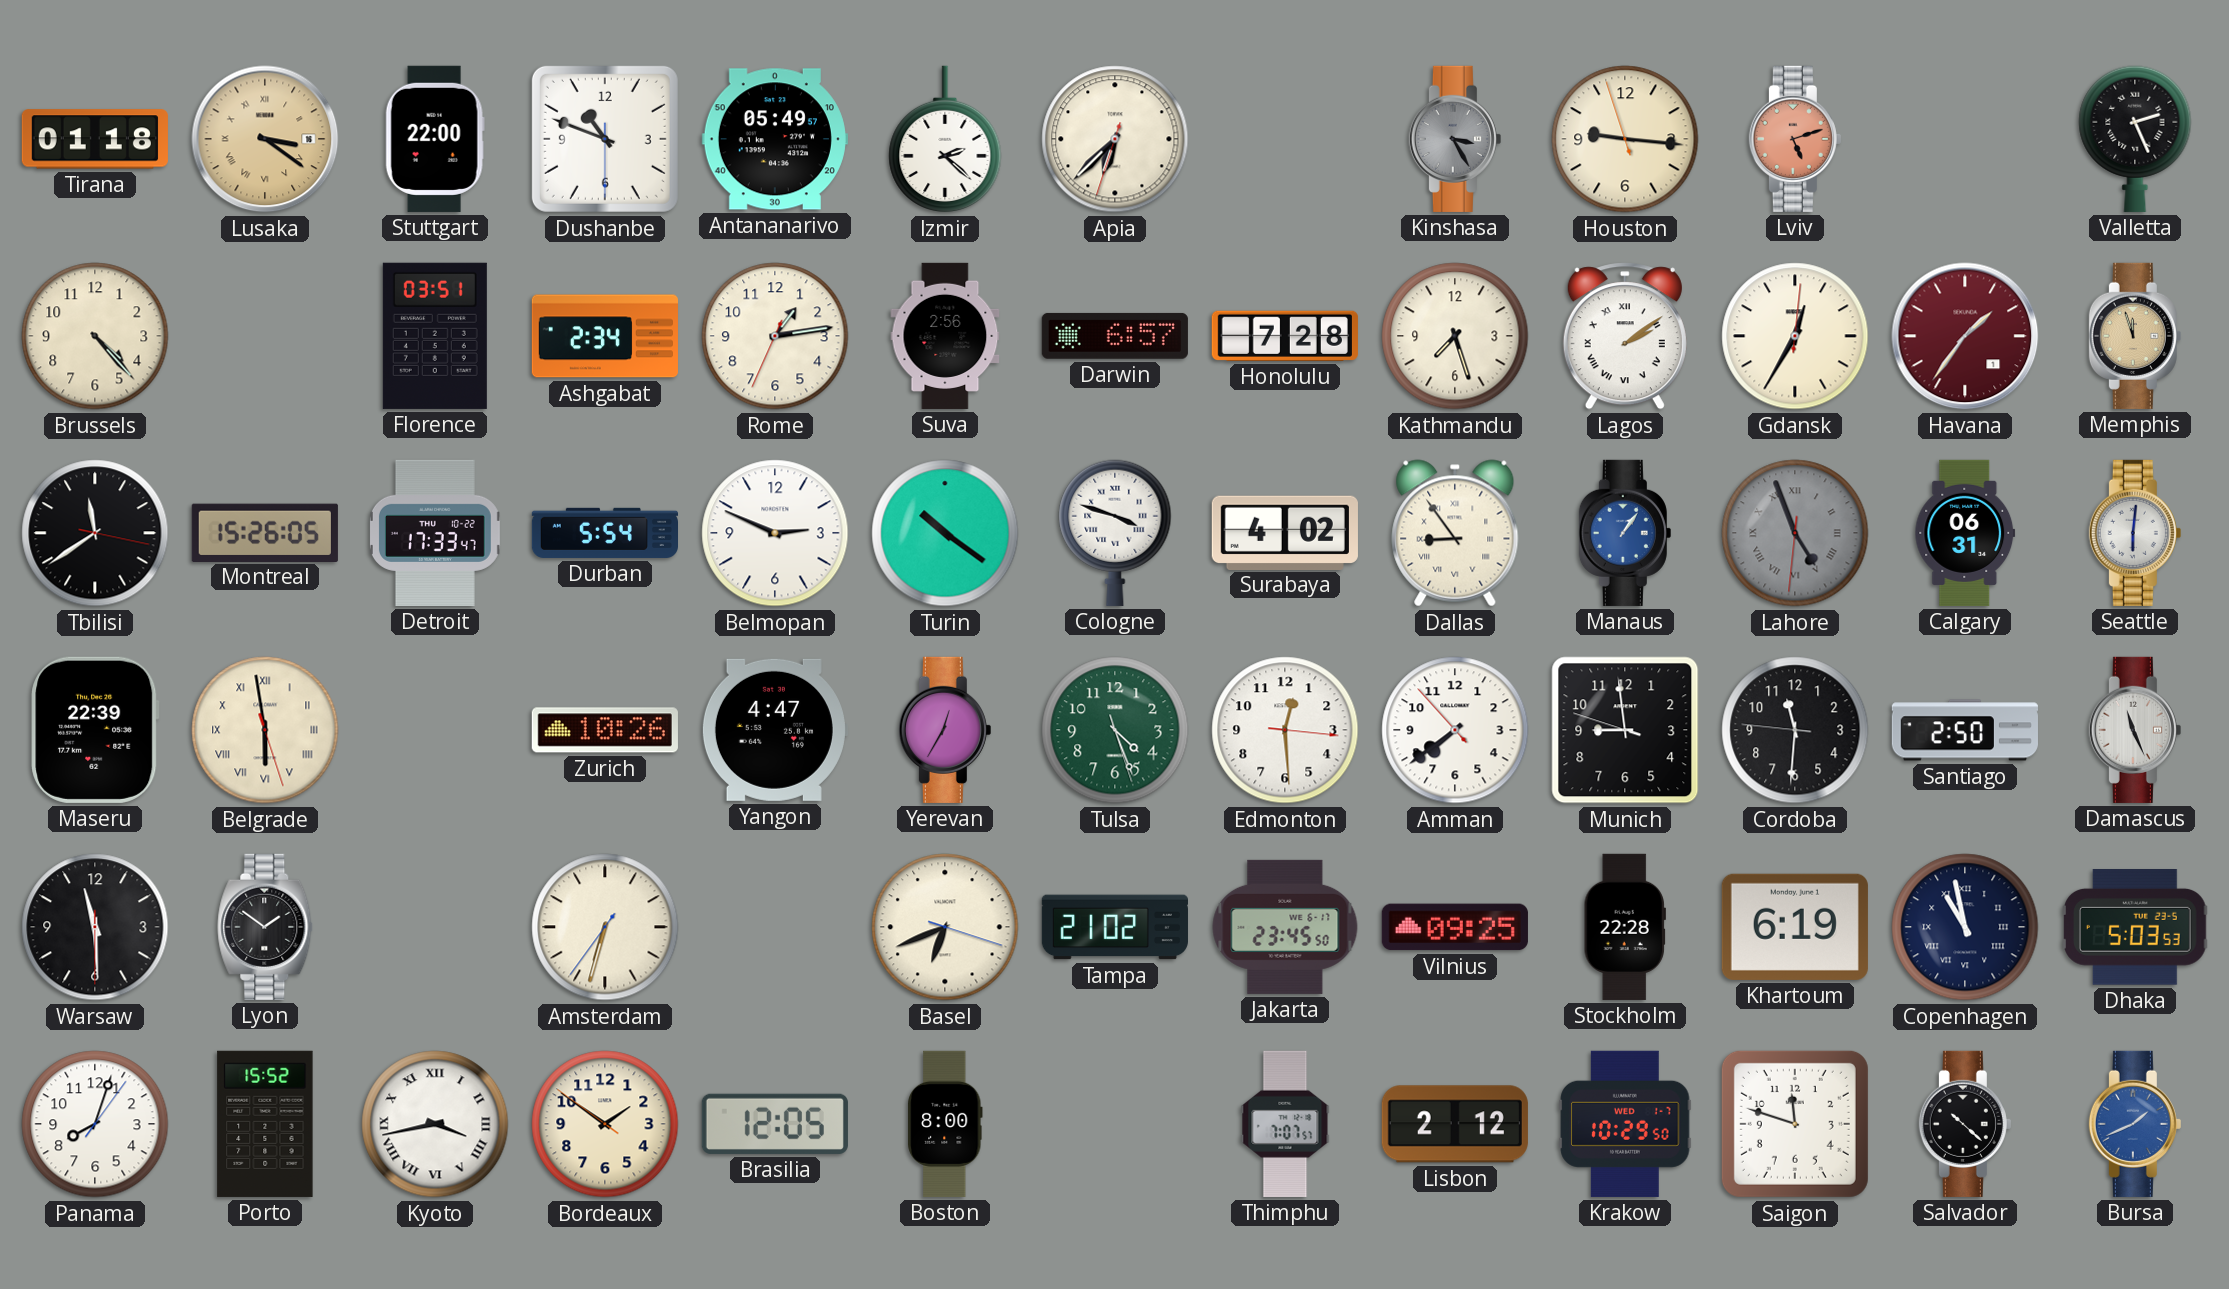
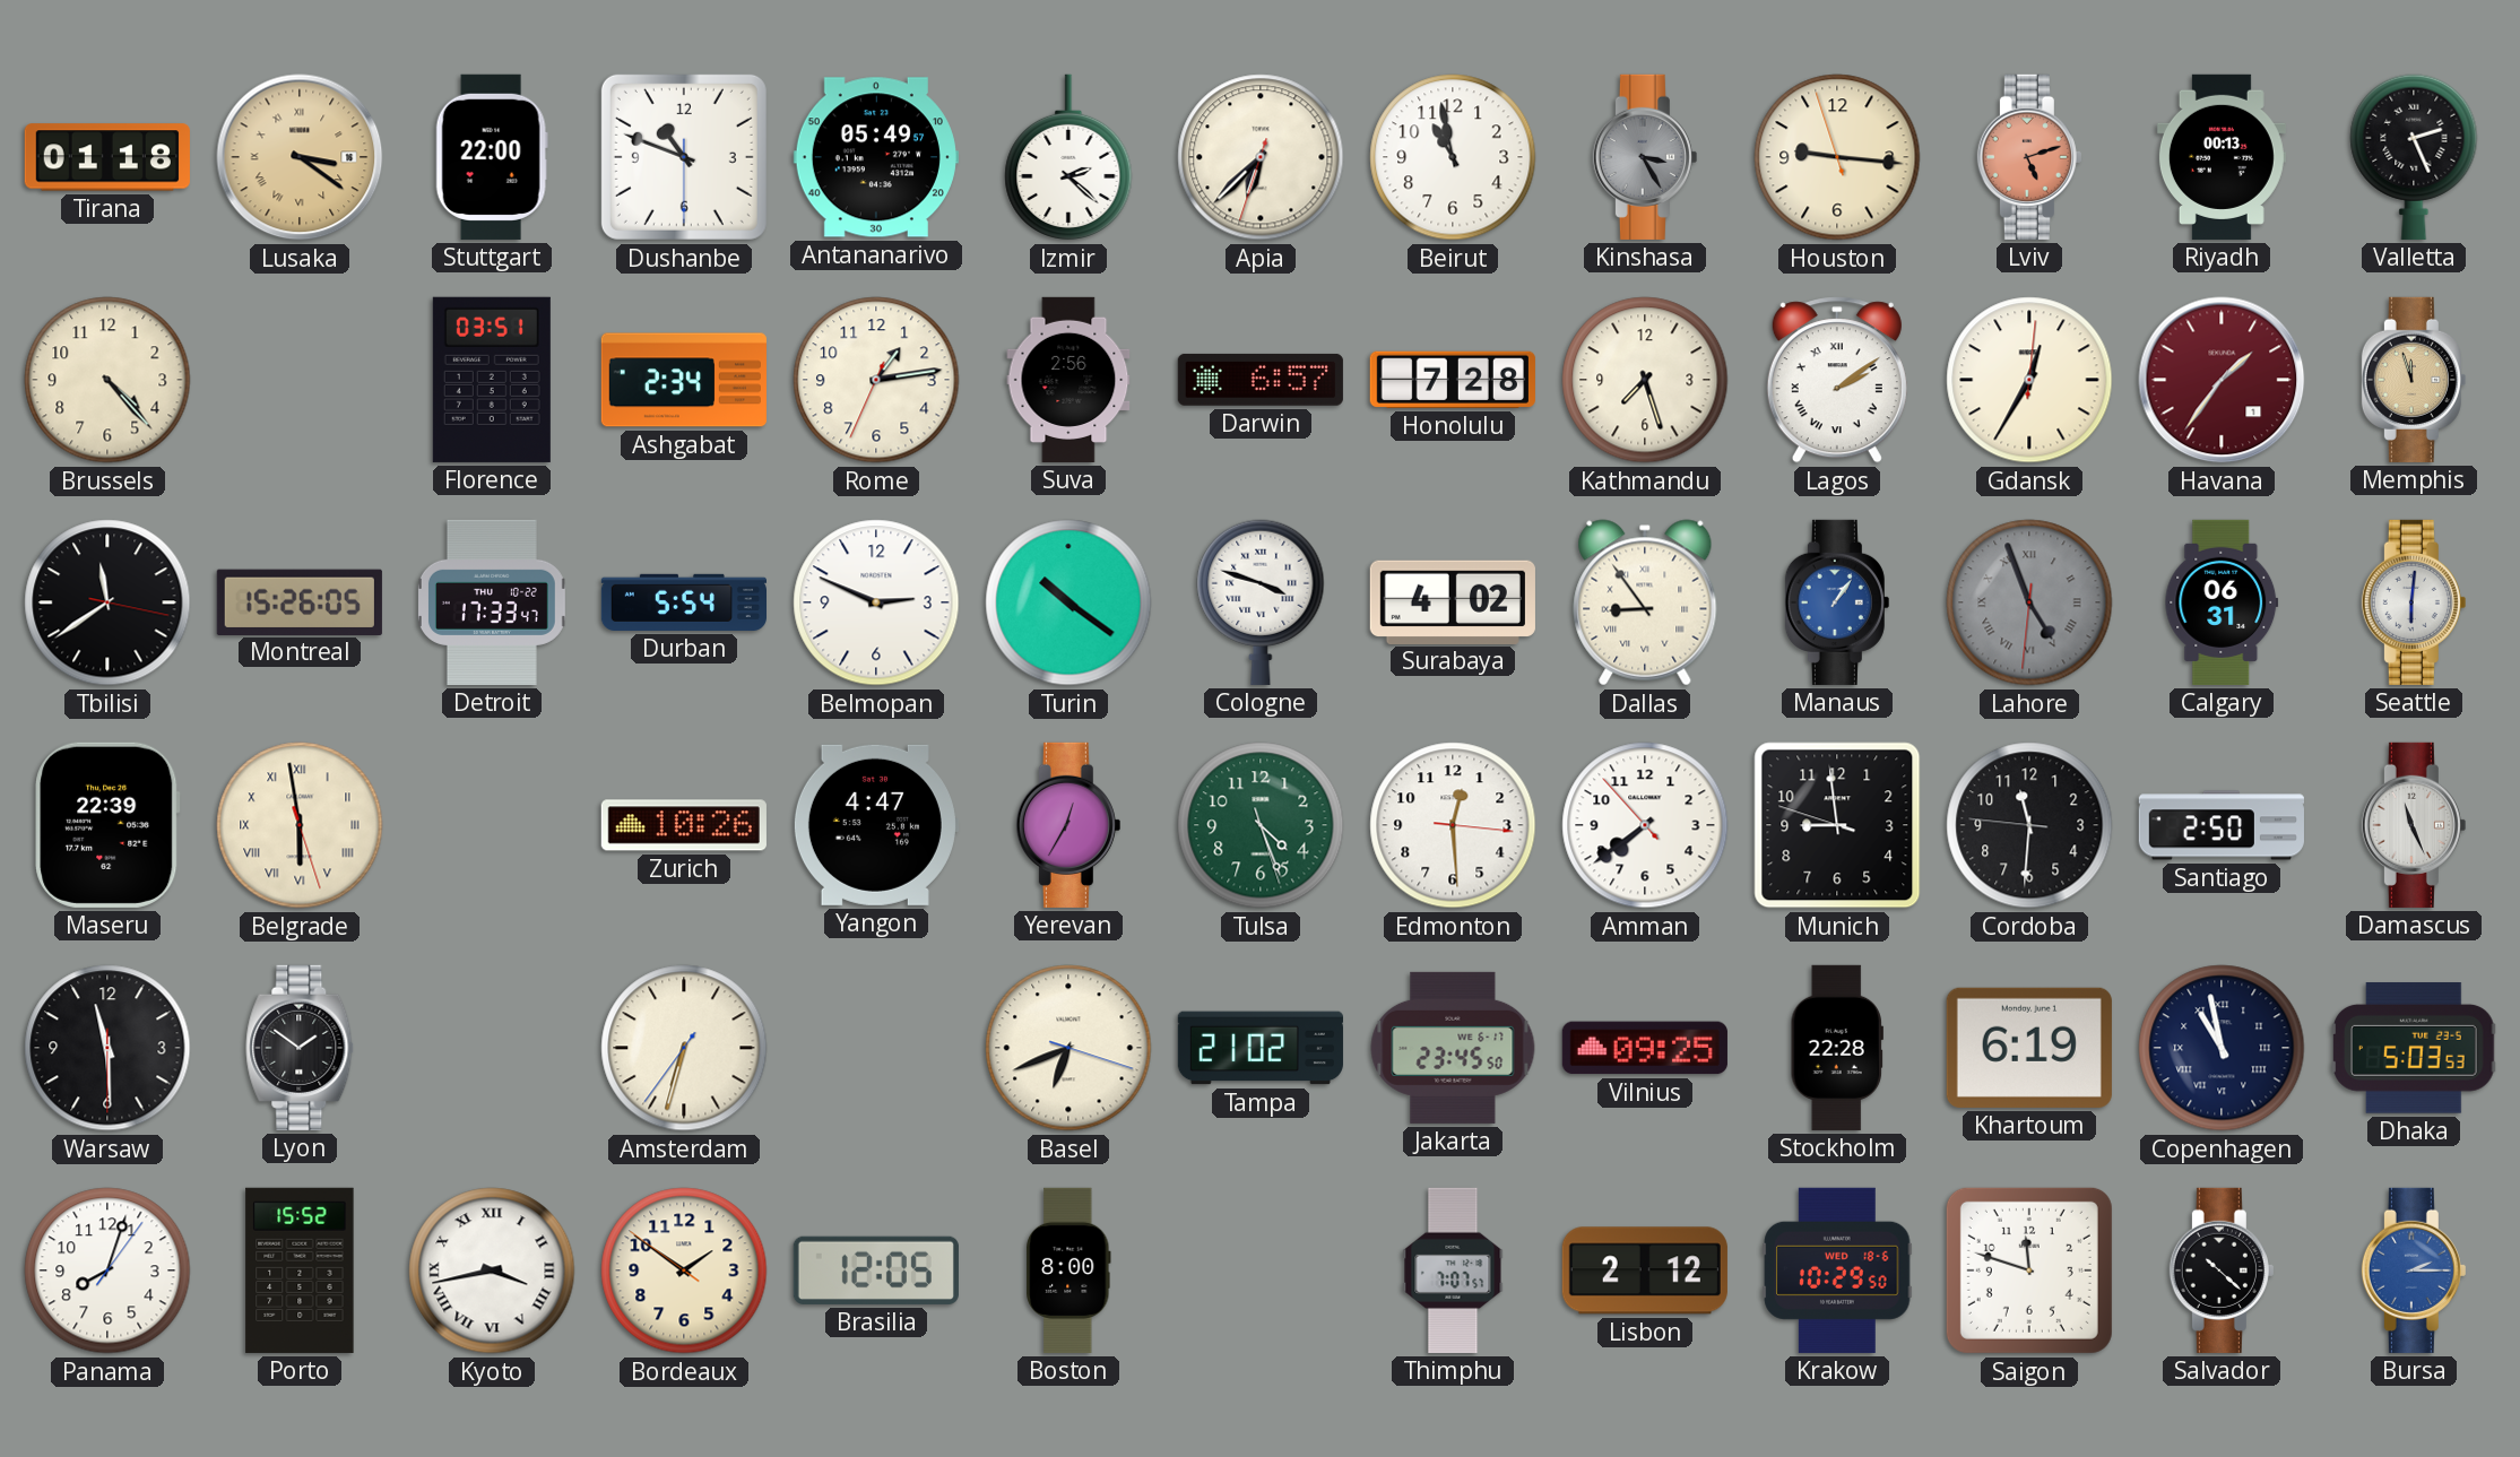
Beirut: none -> 10:58
Riyadh: none -> 00:13
Krakow date: WED 1-7 -> WED 18-6
Bursa: 1:41 -> 2:15
